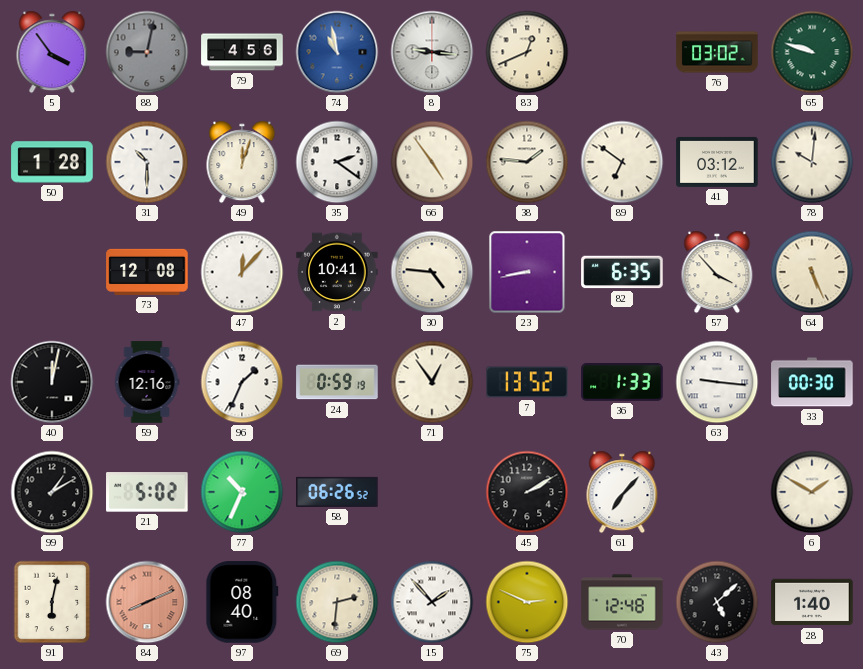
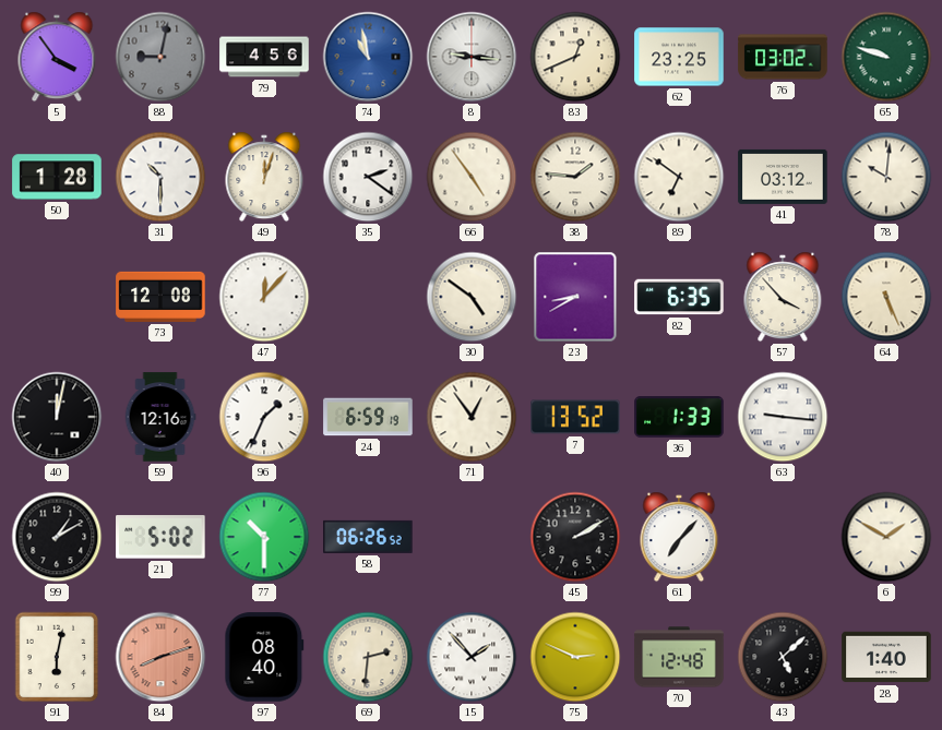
62: none -> 23:25
2: 10:41 -> none
30: 4:46 -> 4:51
23: 8:43 -> 8:40
24: 0:59 -> 6:59
33: 00:30 -> none
77: 10:34 -> 10:30
84: 8:11 -> 8:12
